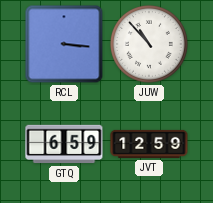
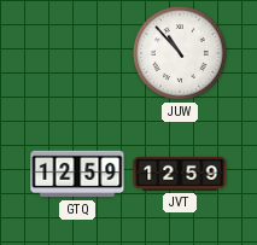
RCL: 3:16 -> none
GTQ: 6:59 -> 12:59
